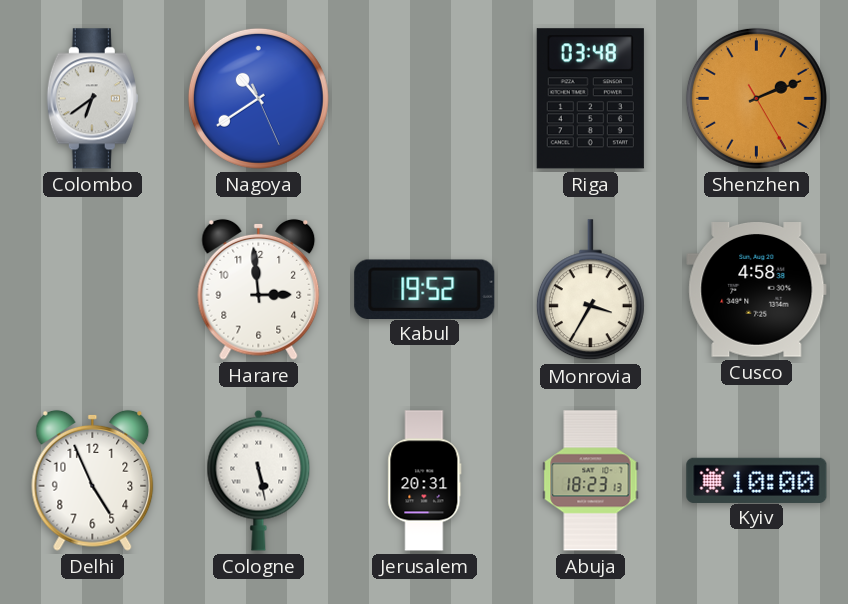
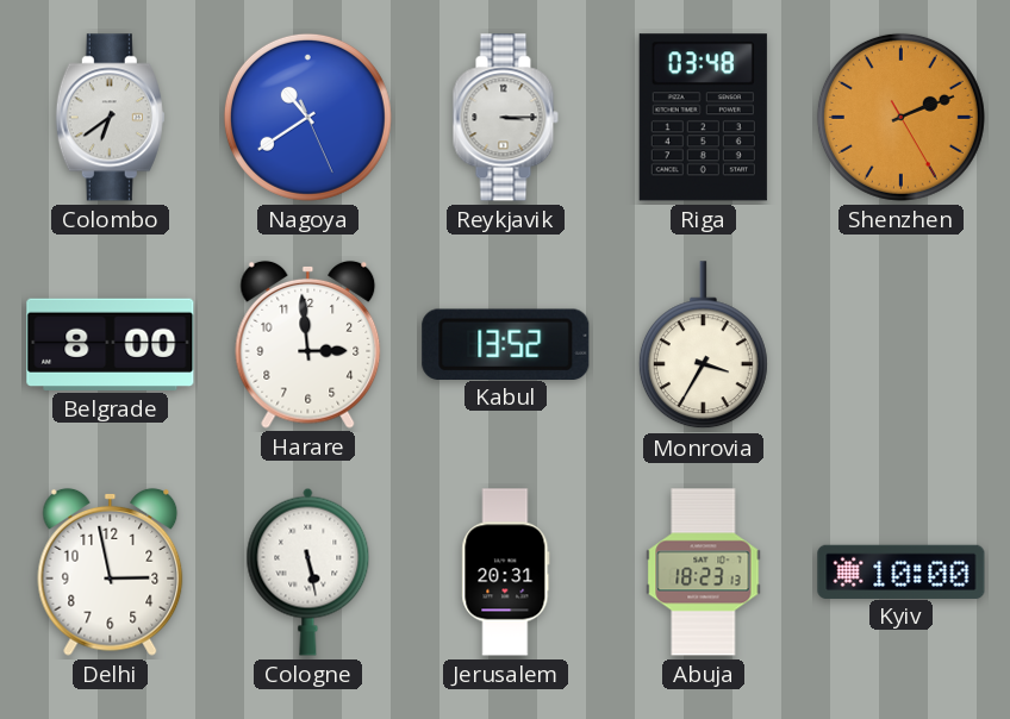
Reykjavik: none -> 3:15
Belgrade: none -> 8:00
Kabul: 19:52 -> 13:52
Cusco: 4:58 -> none
Delhi: 4:56 -> 2:58
